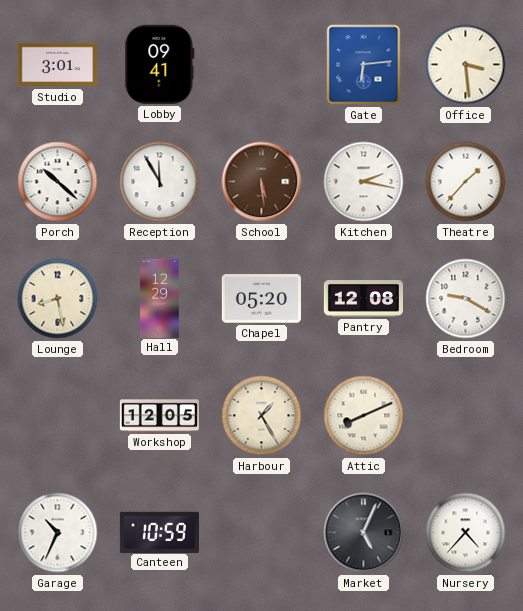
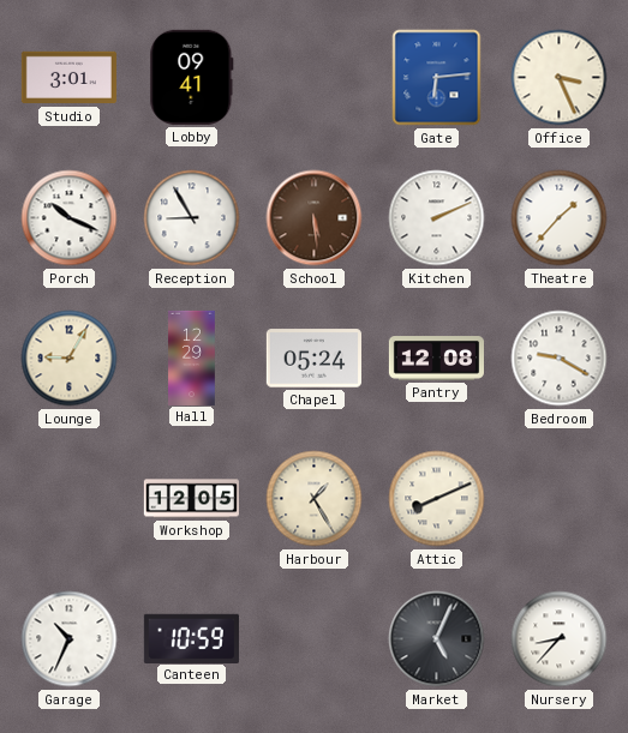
Office: 3:29 -> 3:26
Porch: 10:22 -> 10:19
Reception: 11:55 -> 8:55
Kitchen: 2:17 -> 2:11
Lounge: 8:28 -> 9:05
Chapel: 05:20 -> 05:24
Nursery: 4:37 -> 8:37
